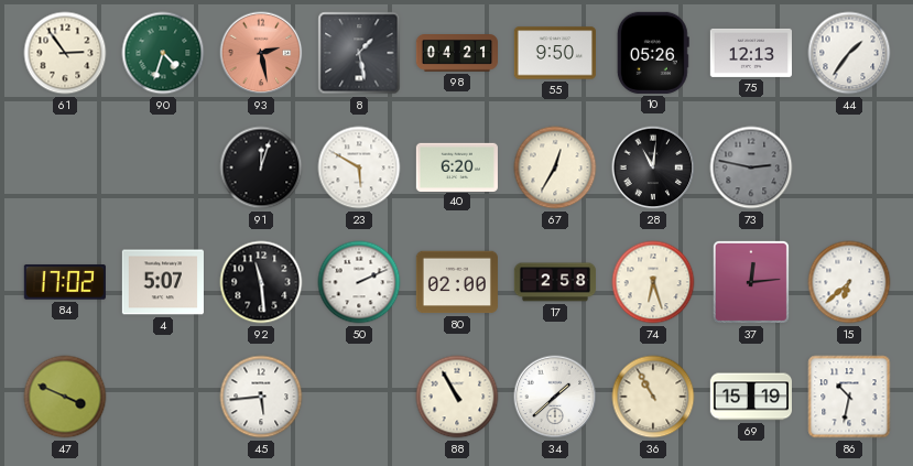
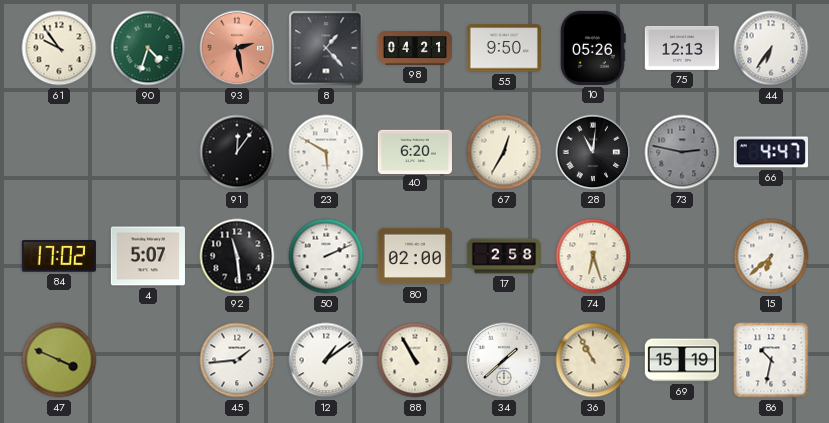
61: 2:54 -> 9:54
8: 1:28 -> 1:23
44: 1:36 -> 6:36
91: 12:03 -> 12:06
66: none -> 4:47
37: 12:14 -> none
45: 5:44 -> 1:44
12: none -> 1:09
